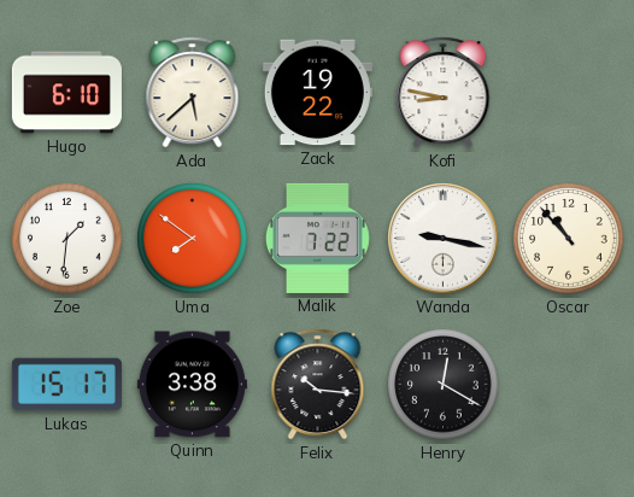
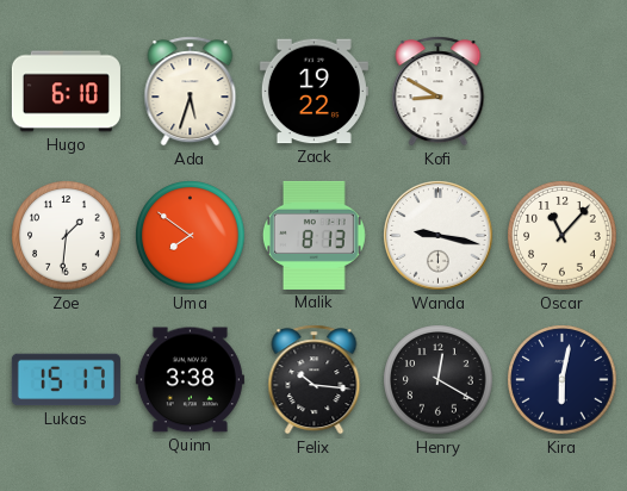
Ada: 5:38 -> 5:33
Kofi: 8:47 -> 8:50
Malik: 7:22 -> 8:13
Oscar: 10:53 -> 11:07
Kira: none -> 6:02
